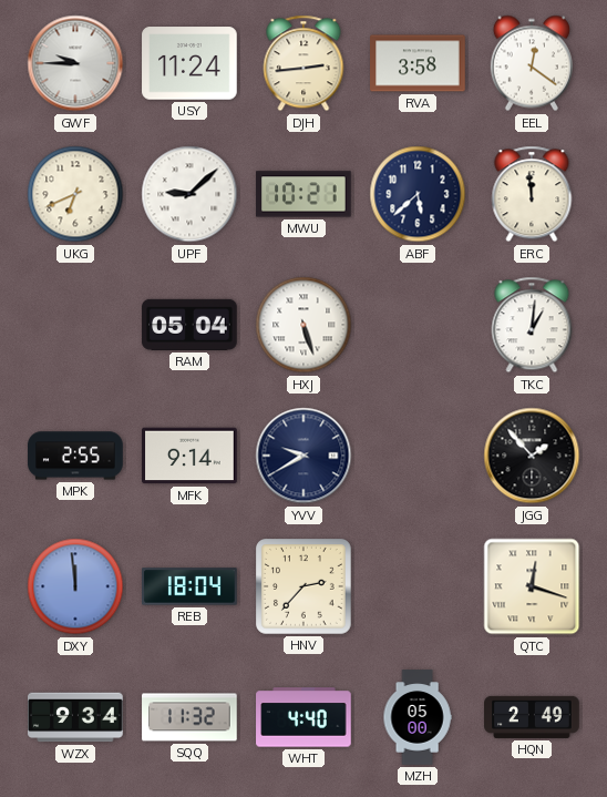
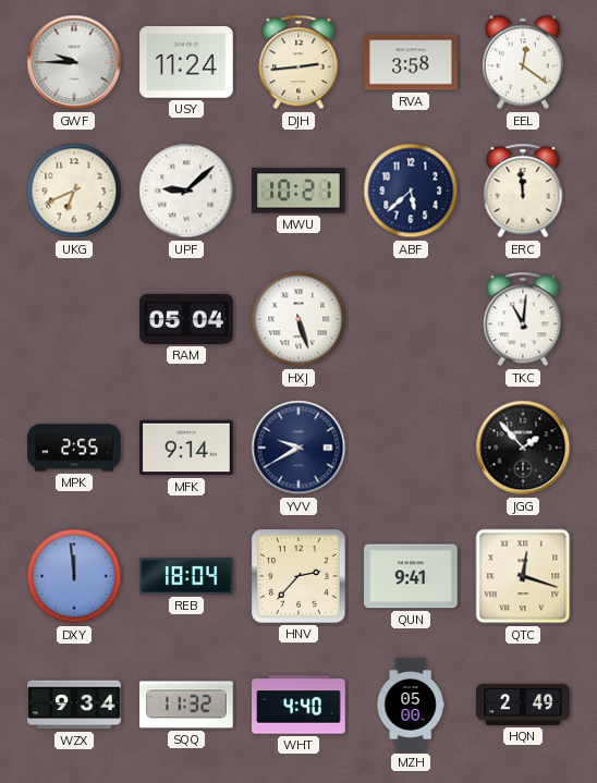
TKC: 1:01 -> 11:01
QUN: none -> 9:41
